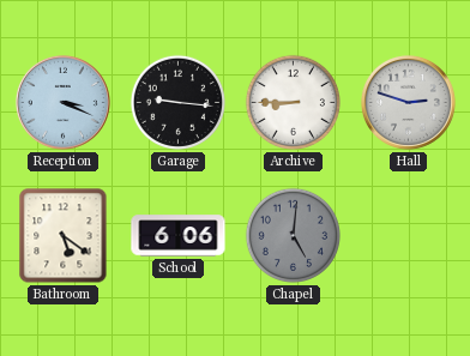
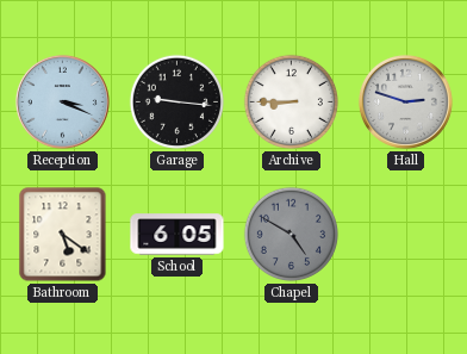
School: 6:06 -> 6:05
Chapel: 5:01 -> 4:50
